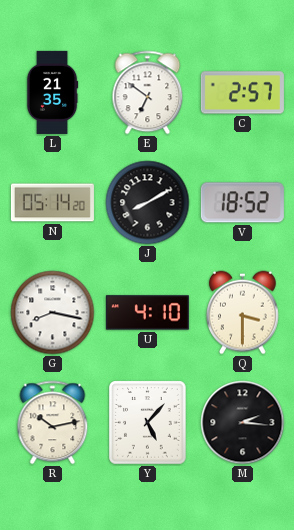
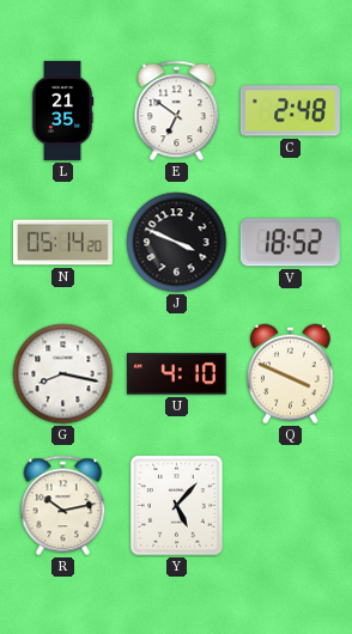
C: 2:57 -> 2:48
J: 8:10 -> 3:49
Q: 3:30 -> 3:49
M: 2:16 -> none
